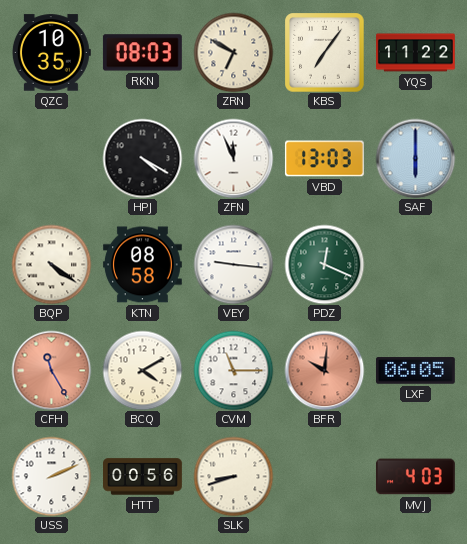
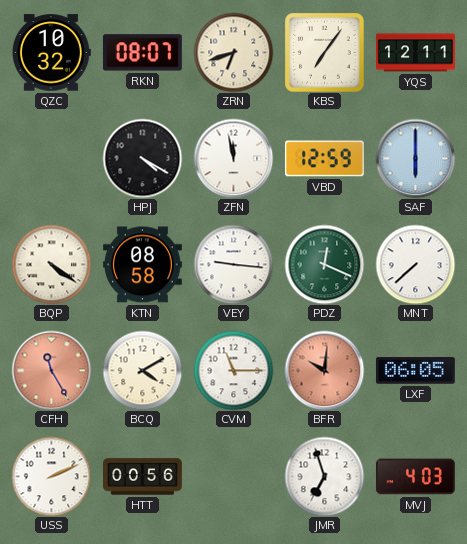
QZC: 10:35 -> 10:32
RKN: 08:03 -> 08:07
ZRN: 6:50 -> 6:42
YQS: 11:22 -> 12:11
ZFN: 11:56 -> 11:58
VBD: 13:03 -> 12:59
MNT: none -> 7:38
SLK: 8:42 -> none
JMR: none -> 6:57
